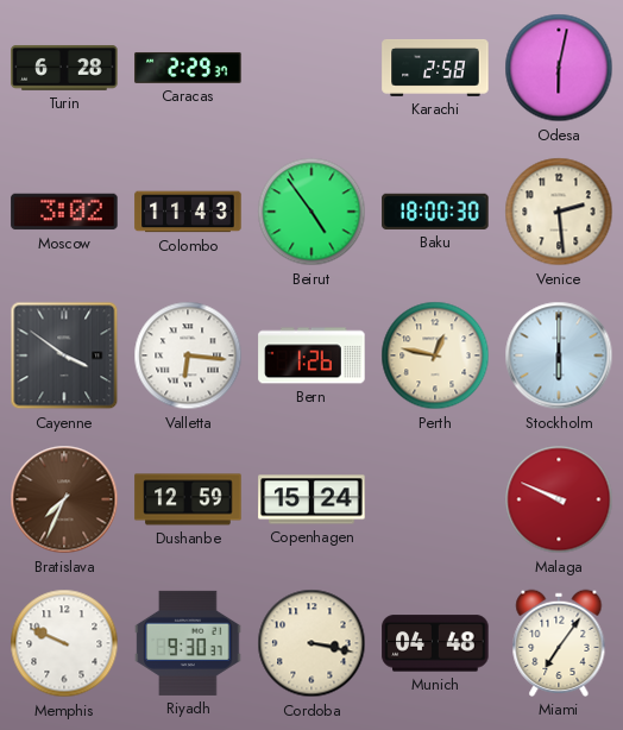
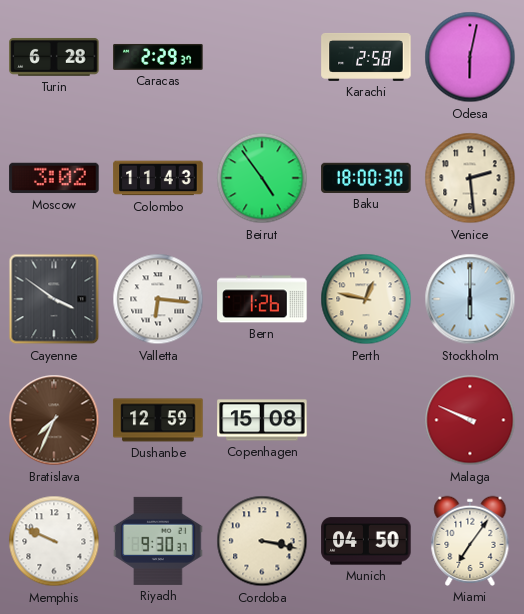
Copenhagen: 15:24 -> 15:08
Munich: 04:48 -> 04:50
